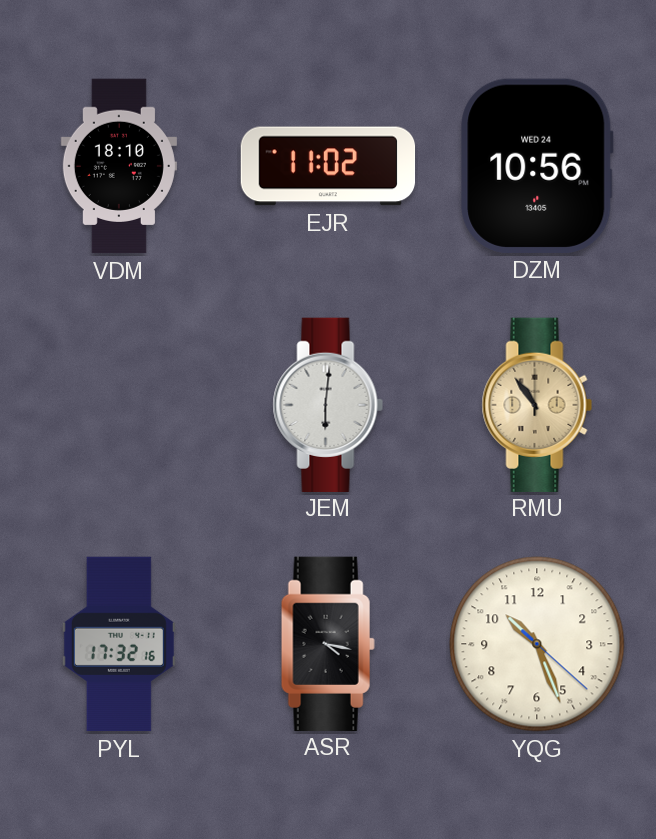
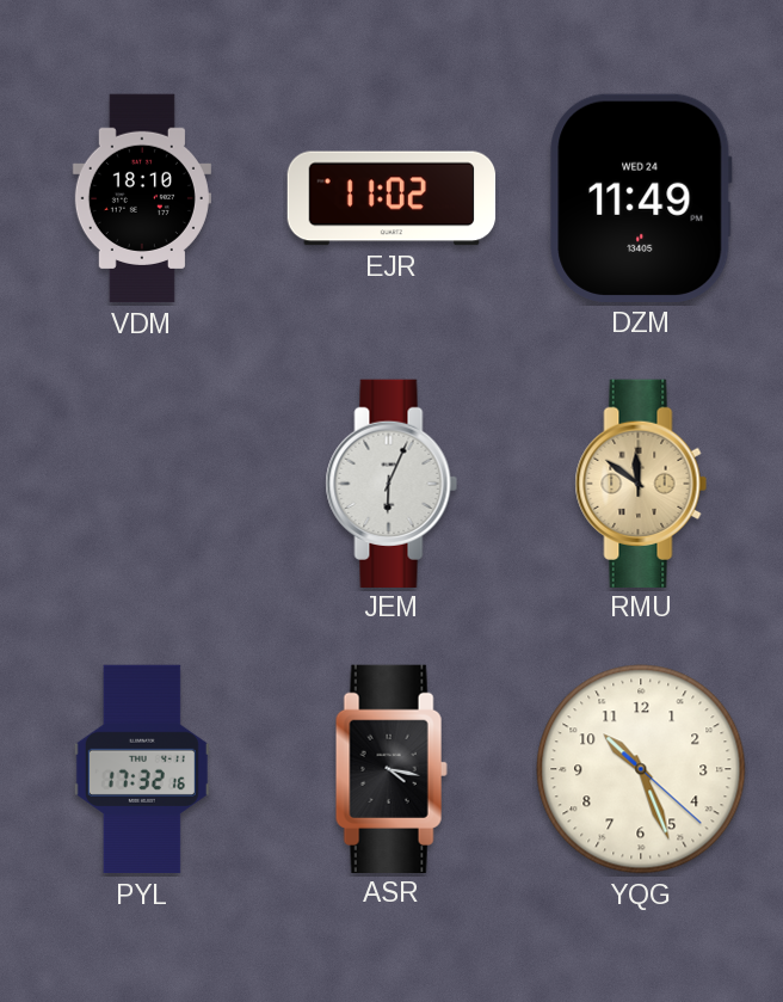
DZM: 10:56 -> 11:49
JEM: 6:01 -> 6:04
RMU: 10:54 -> 11:51
